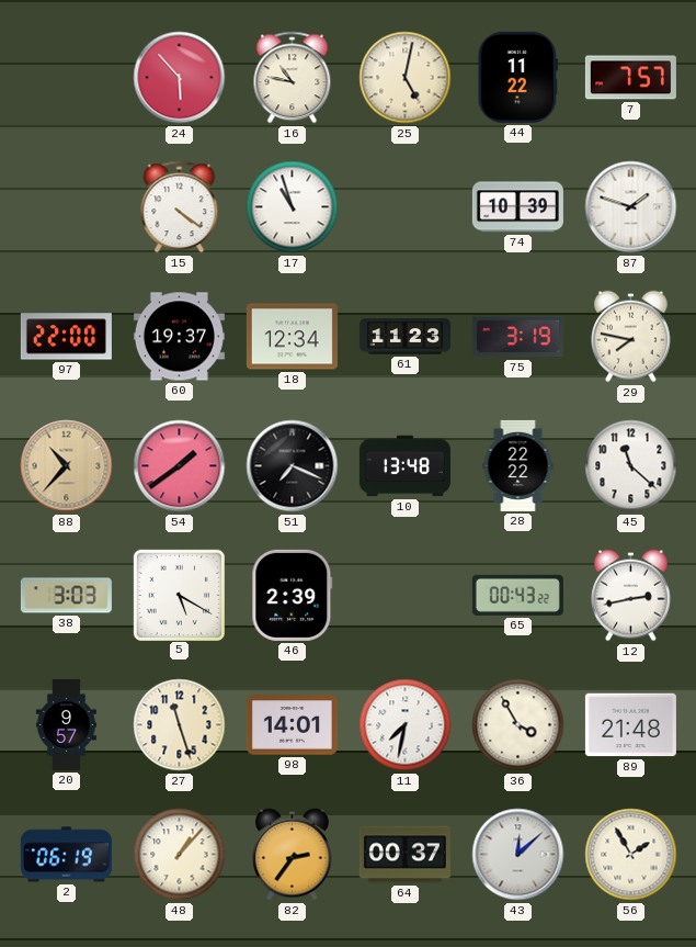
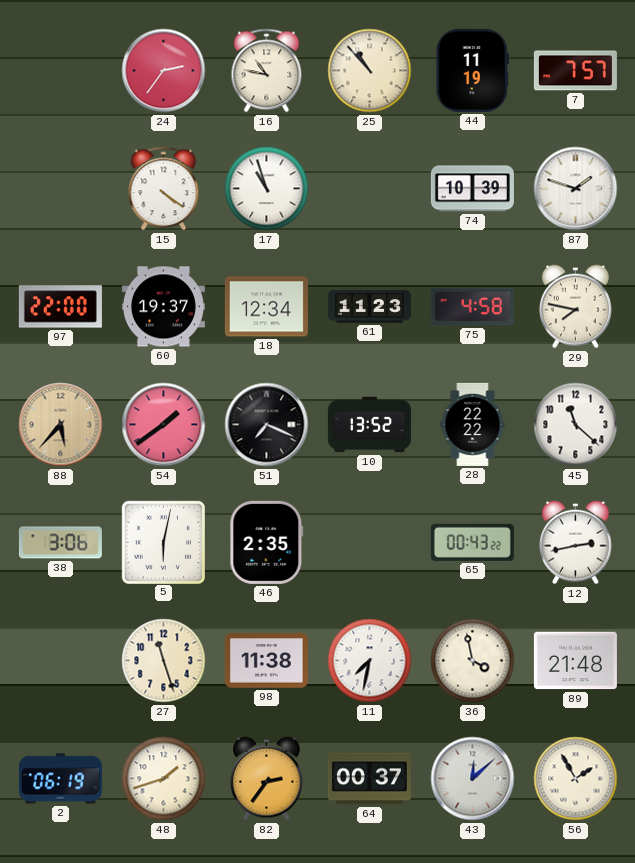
24: 5:53 -> 2:36
25: 5:02 -> 10:53
44: 11:22 -> 11:19
75: 3:19 -> 4:58
88: 10:37 -> 5:37
10: 13:48 -> 13:52
38: 3:03 -> 3:06
5: 5:20 -> 6:02
46: 2:39 -> 2:35
20: 9:57 -> none
98: 14:01 -> 11:38
36: 3:55 -> 3:58
48: 1:07 -> 1:42
